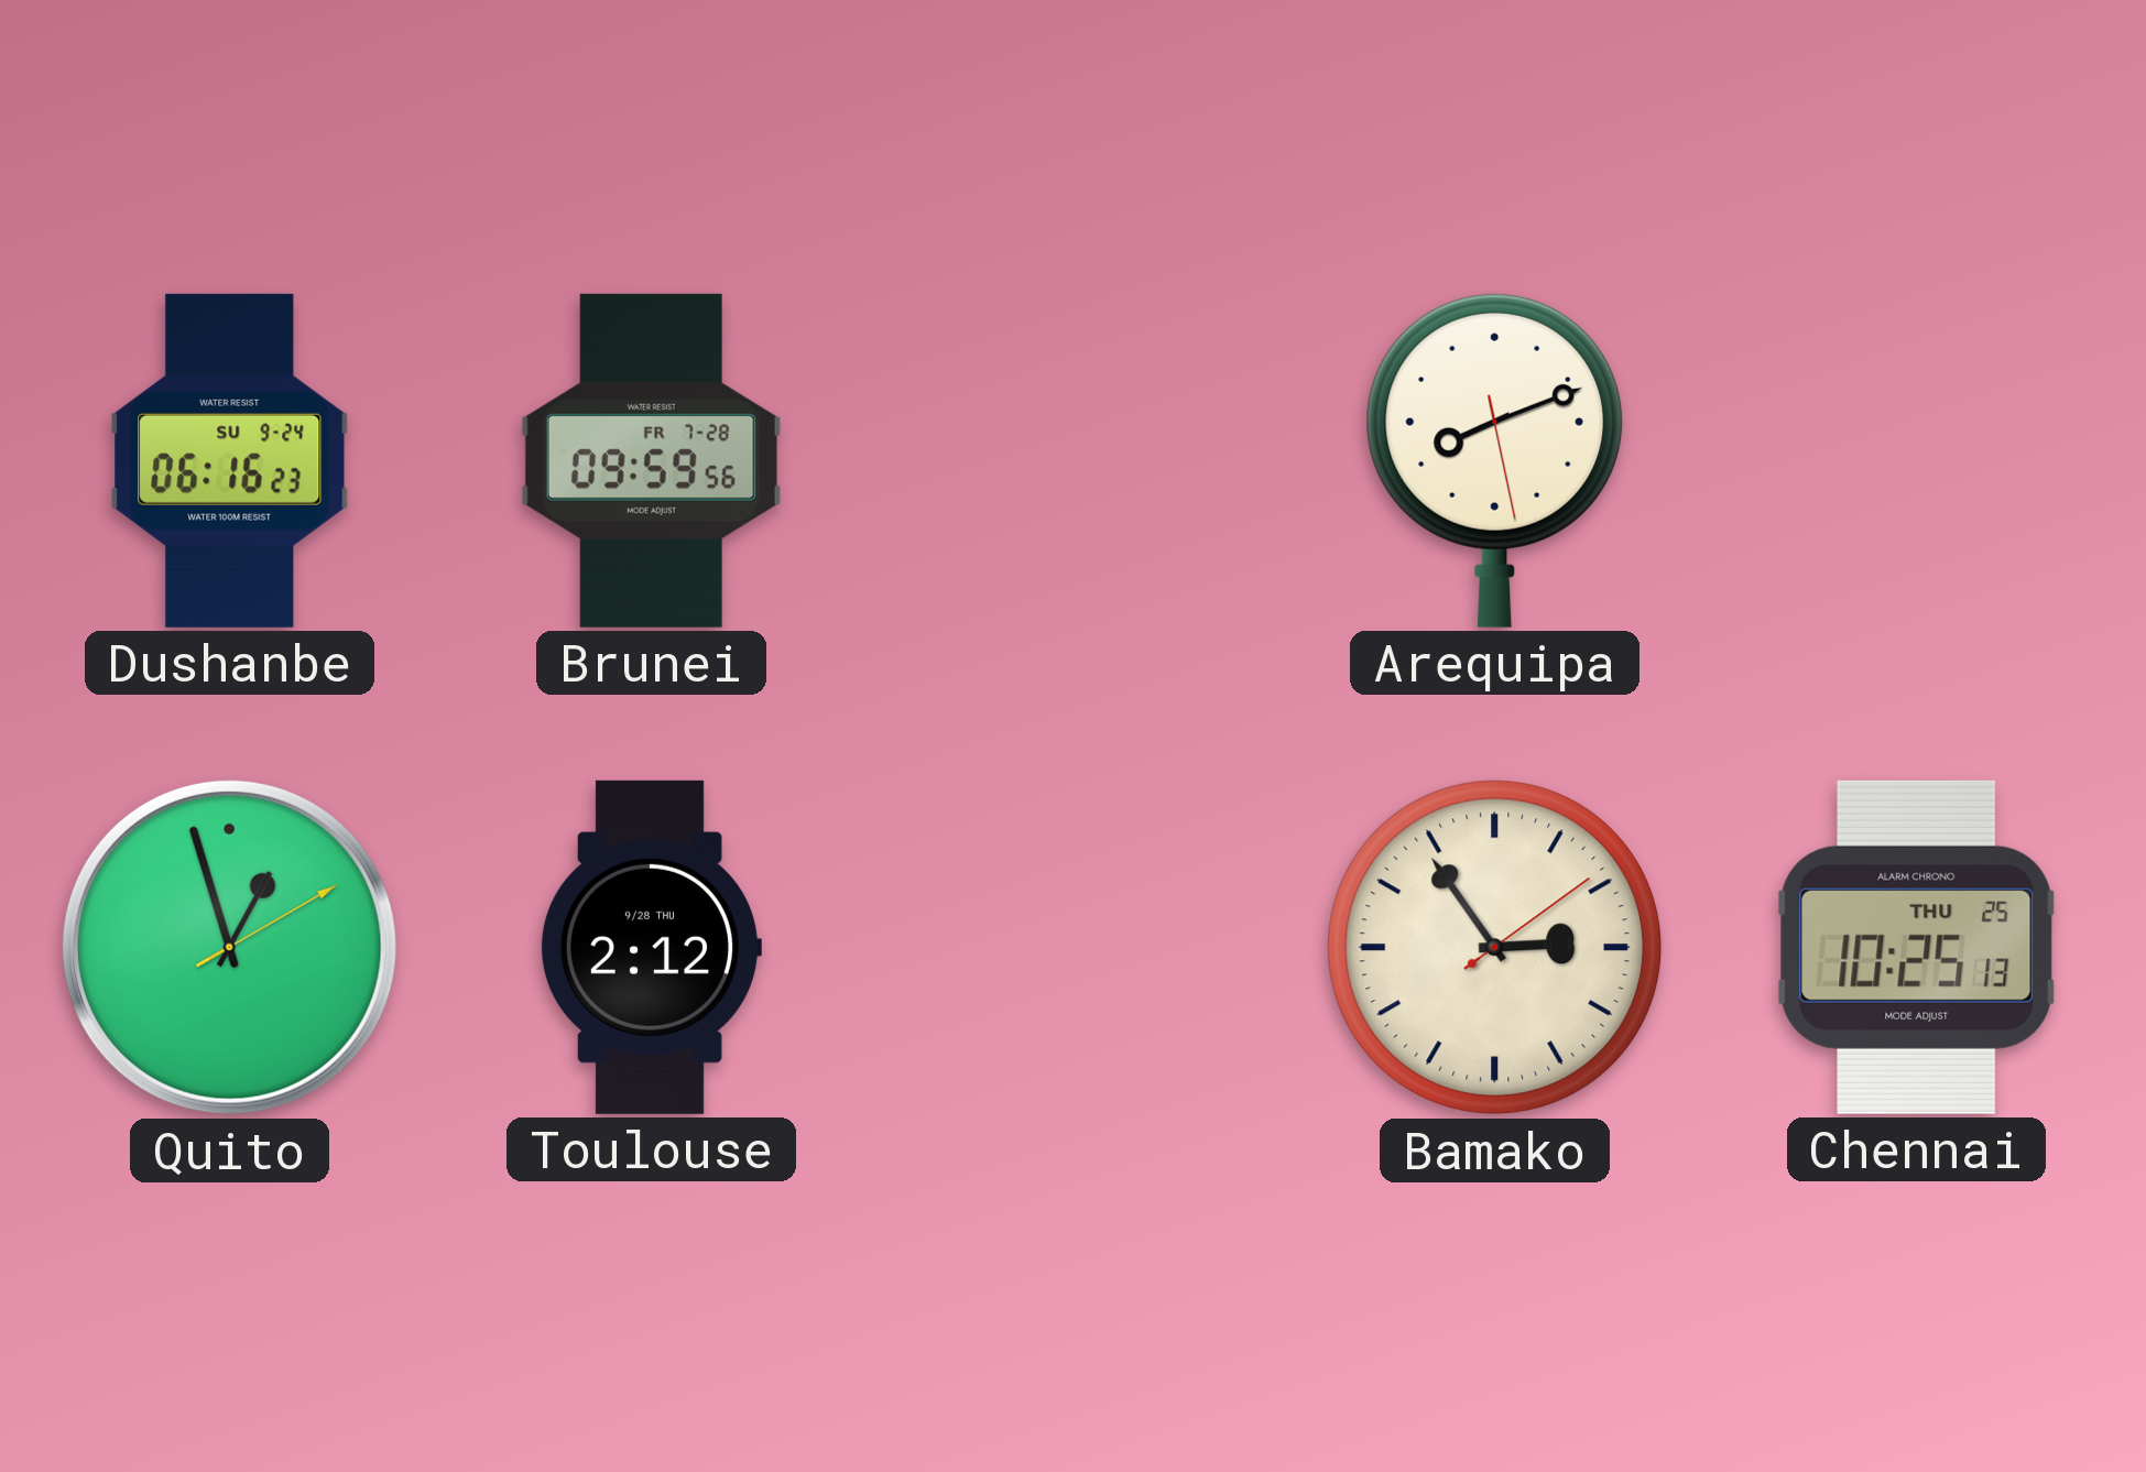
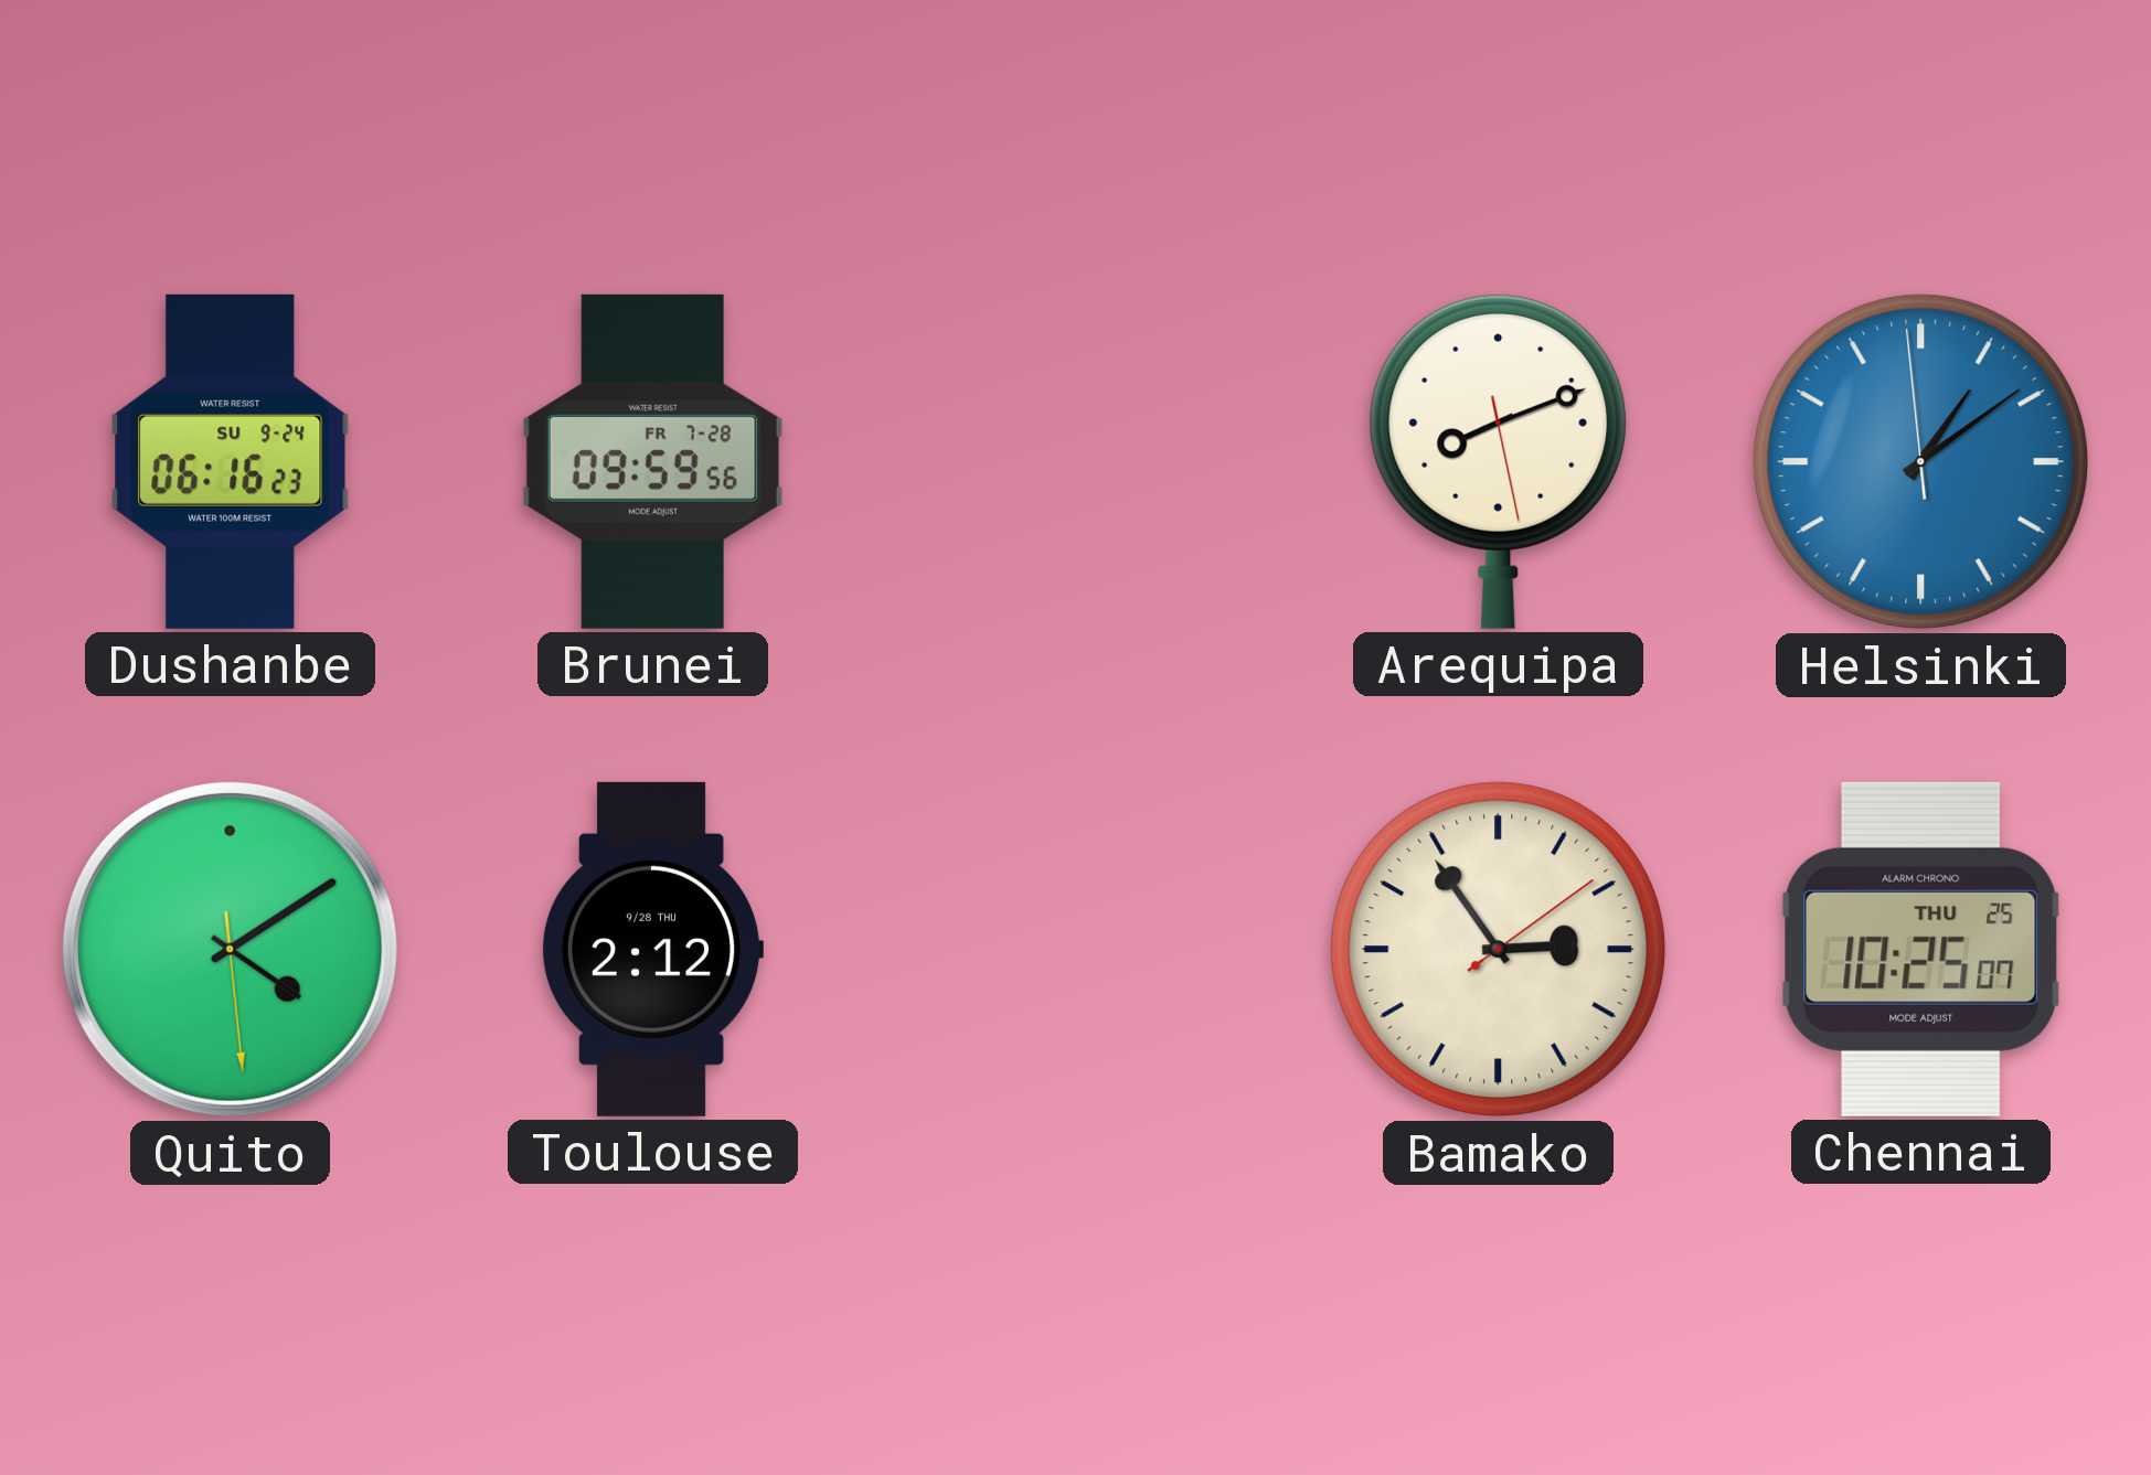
Helsinki: none -> 1:08
Quito: 12:57 -> 4:09
Chennai: 10:25:13 -> 10:25:07
